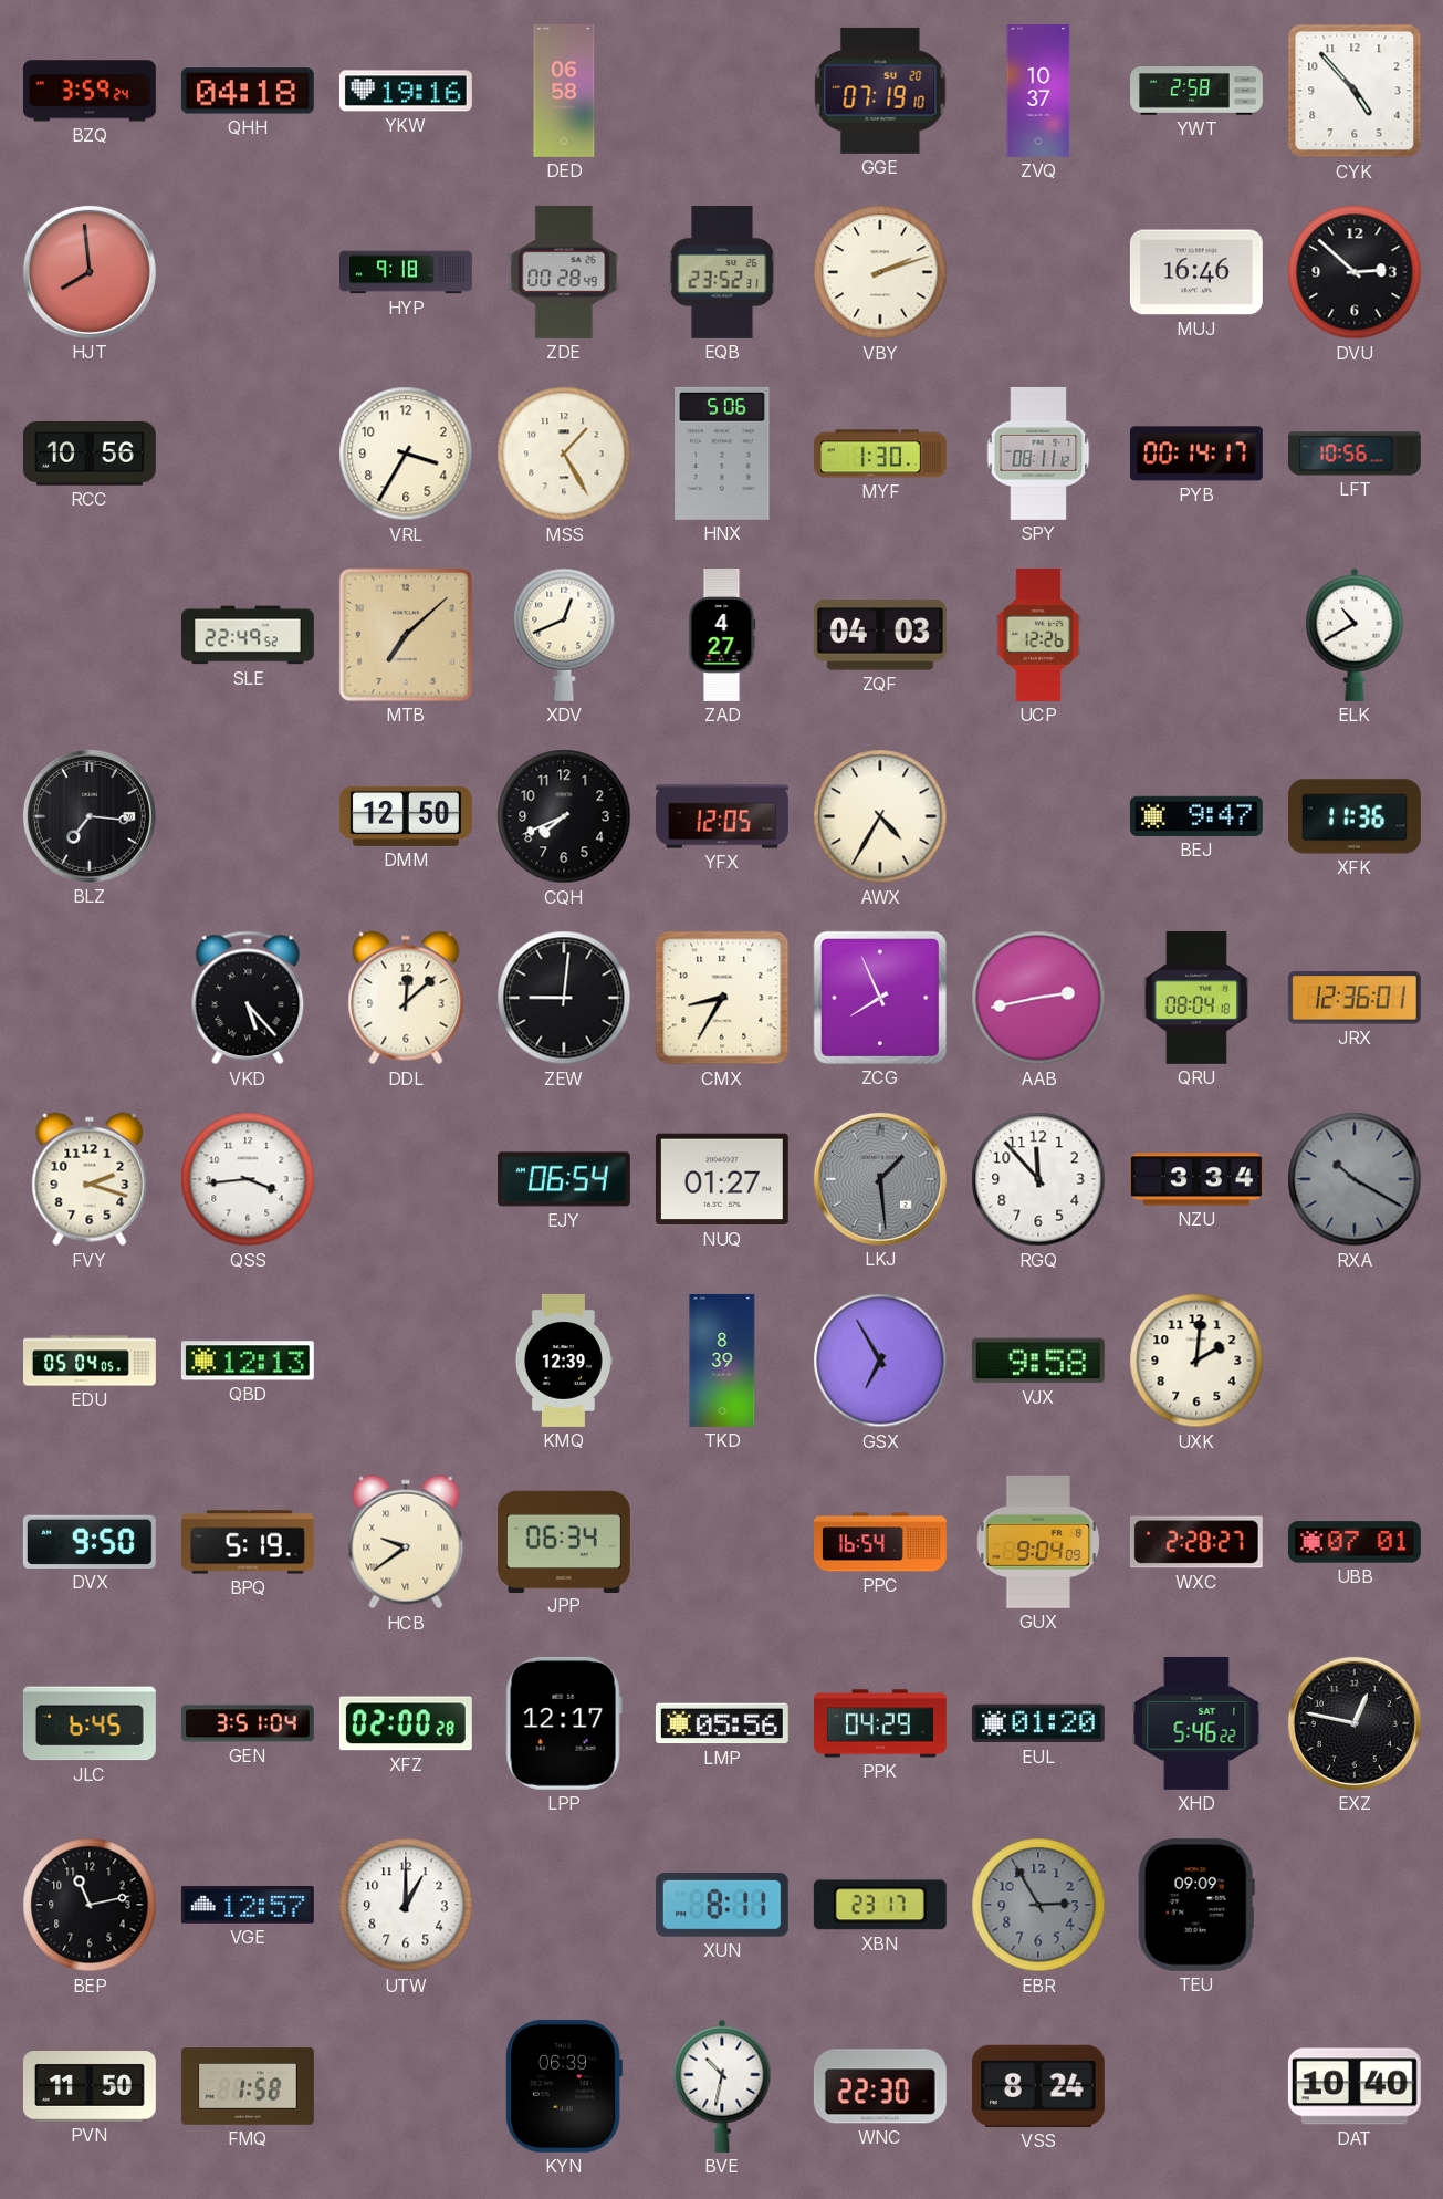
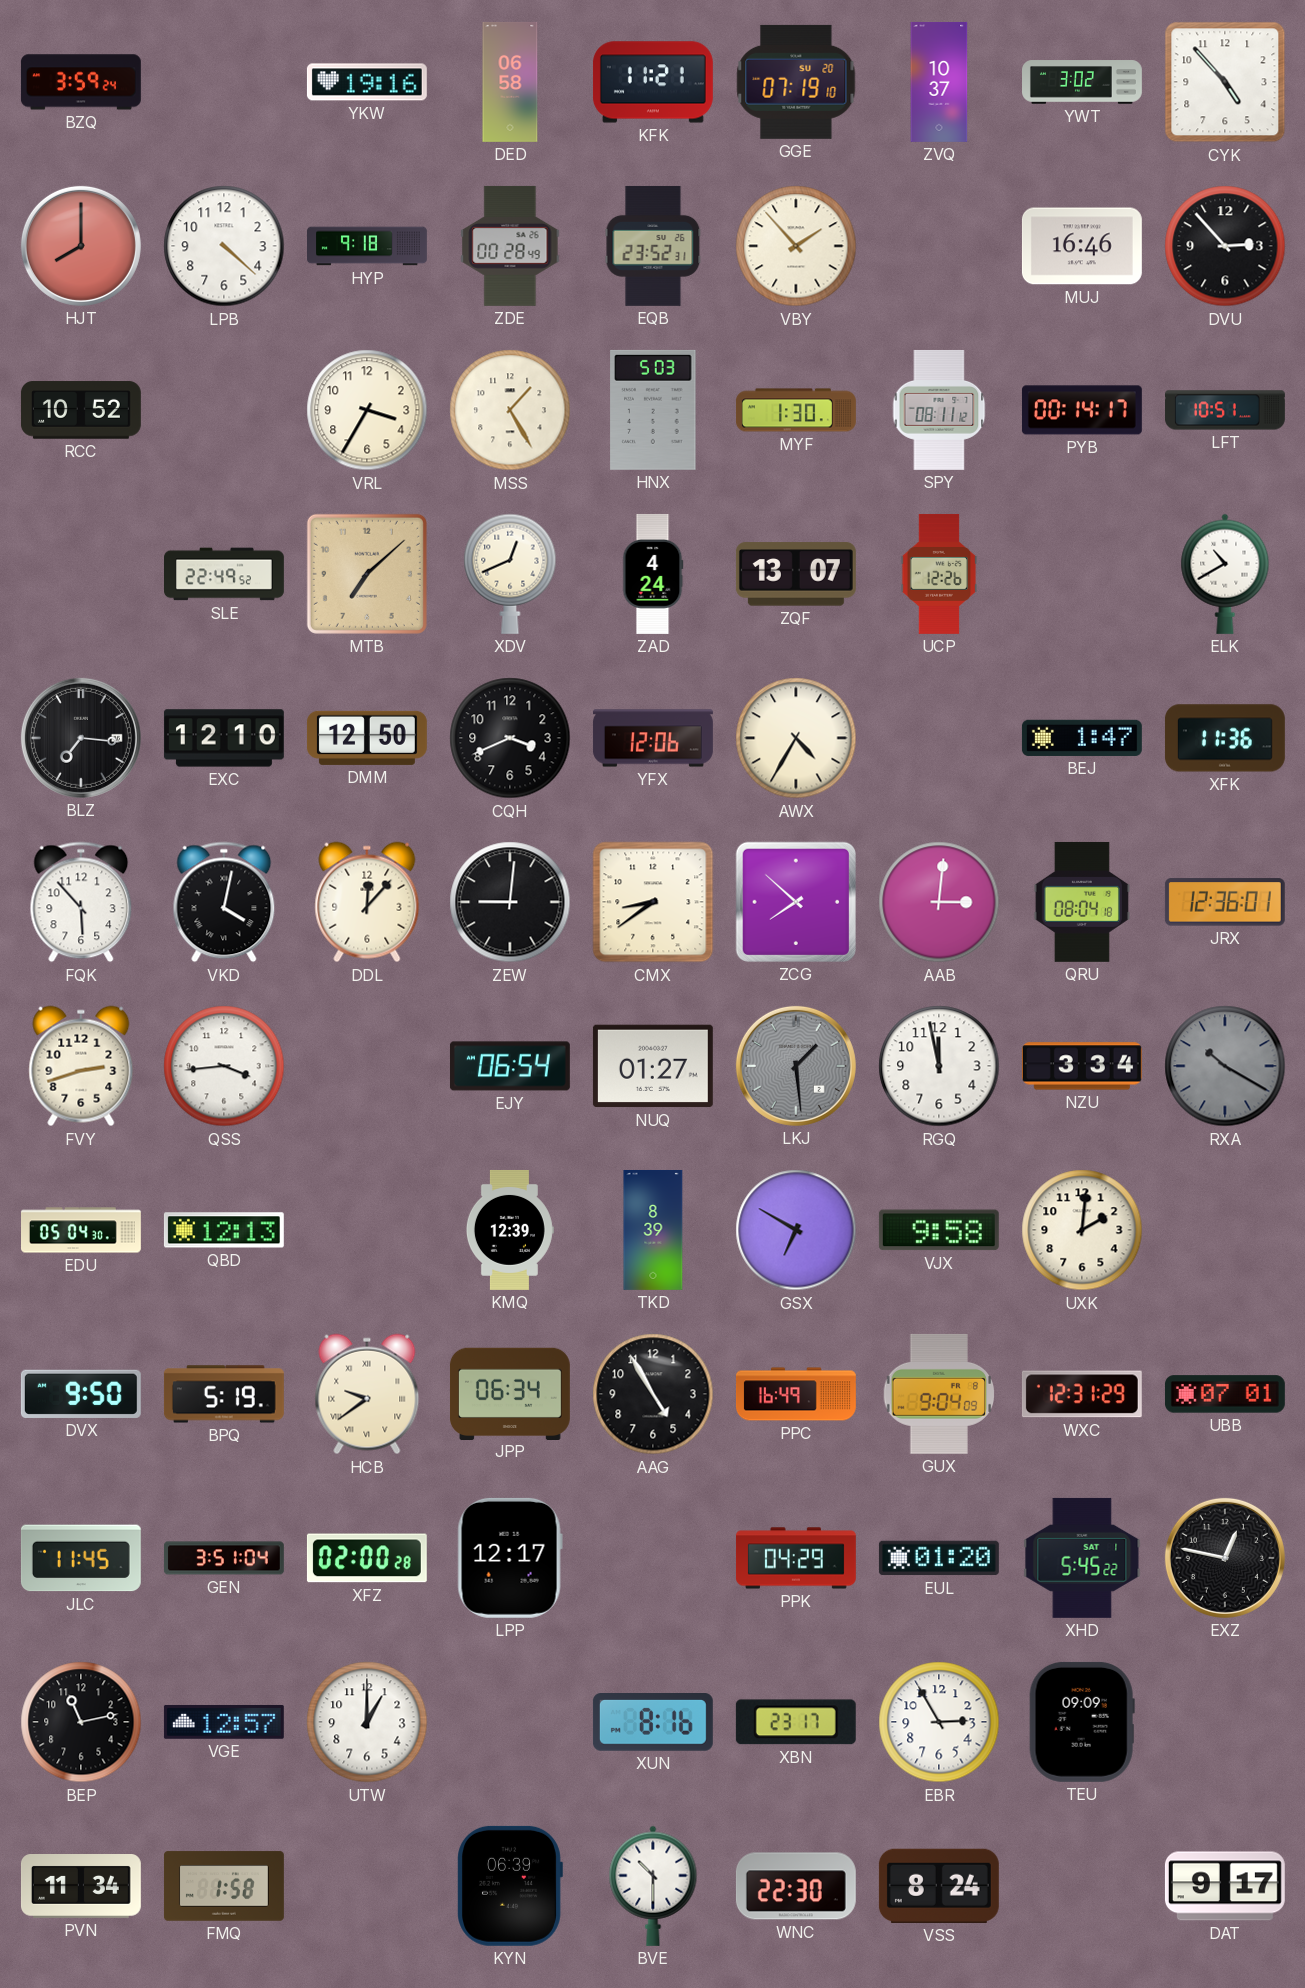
QHH: 04:18 -> none
KFK: none -> 11:21
YWT: 2:58 -> 3:02
HJT: 7:59 -> 8:00
LPB: none -> 4:22
VBY: 2:12 -> 1:53
DVU: 2:52 -> 2:53
RCC: 10:56 -> 10:52
HNX: 5:06 -> 5:03
LFT: 10:56 -> 10:51
ZAD: 4:27 -> 4:24
ZQF: 04:03 -> 13:07
EXC: none -> 12:10
CQH: 7:41 -> 3:41
YFX: 12:05 -> 12:06
BEJ: 9:47 -> 1:47
FQK: none -> 5:53
VKD: 5:23 -> 4:02
DDL: 12:08 -> 12:07
CMX: 8:35 -> 8:39
ZCG: 7:56 -> 7:52
AAB: 2:43 -> 3:01
FVY: 2:18 -> 2:42
RGQ: 11:53 -> 11:58
EDU: 05:04:05 -> 05:04:30
GSX: 6:55 -> 6:50
AAG: none -> 4:55
PPC: 16:54 -> 16:49
WXC: 2:28 -> 12:31
JLC: 6:45 -> 11:45
LMP: 05:56 -> none
XHD: 5:46 -> 5:45
XUN: 8:11 -> 8:16
EBR dial: grey -> white
PVN: 11:50 -> 11:34
BVE: 10:32 -> 10:30
DAT: 10:40 -> 9:17
